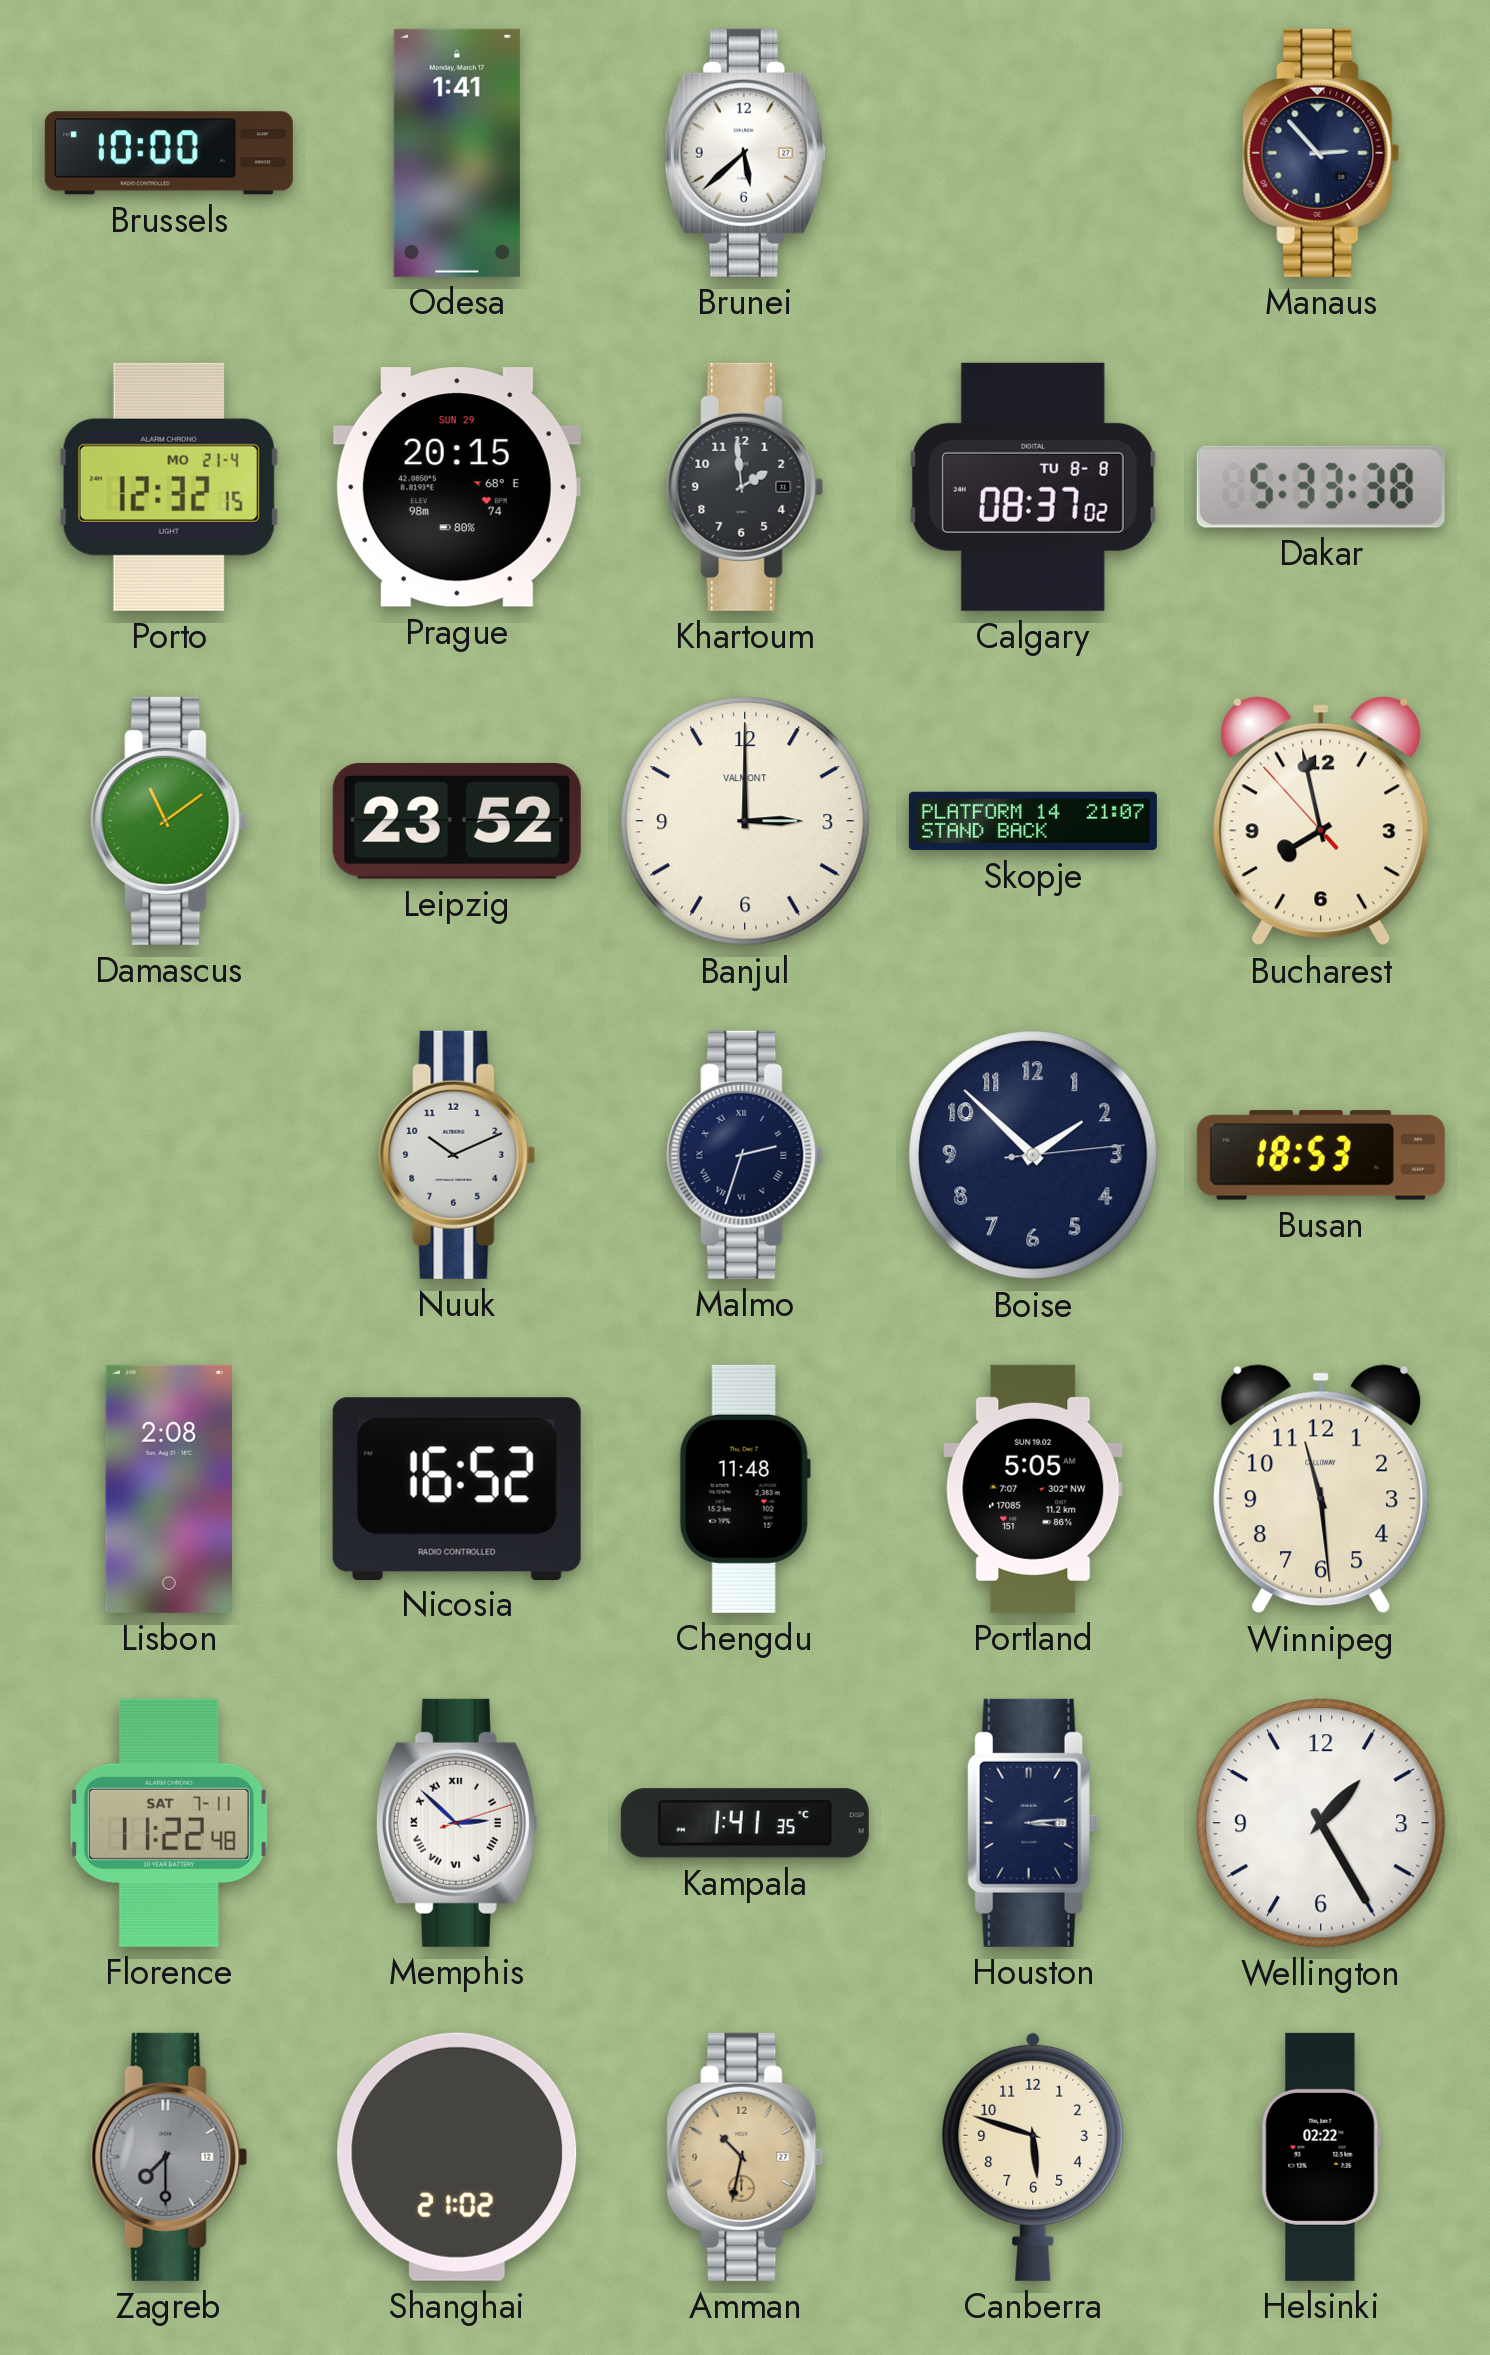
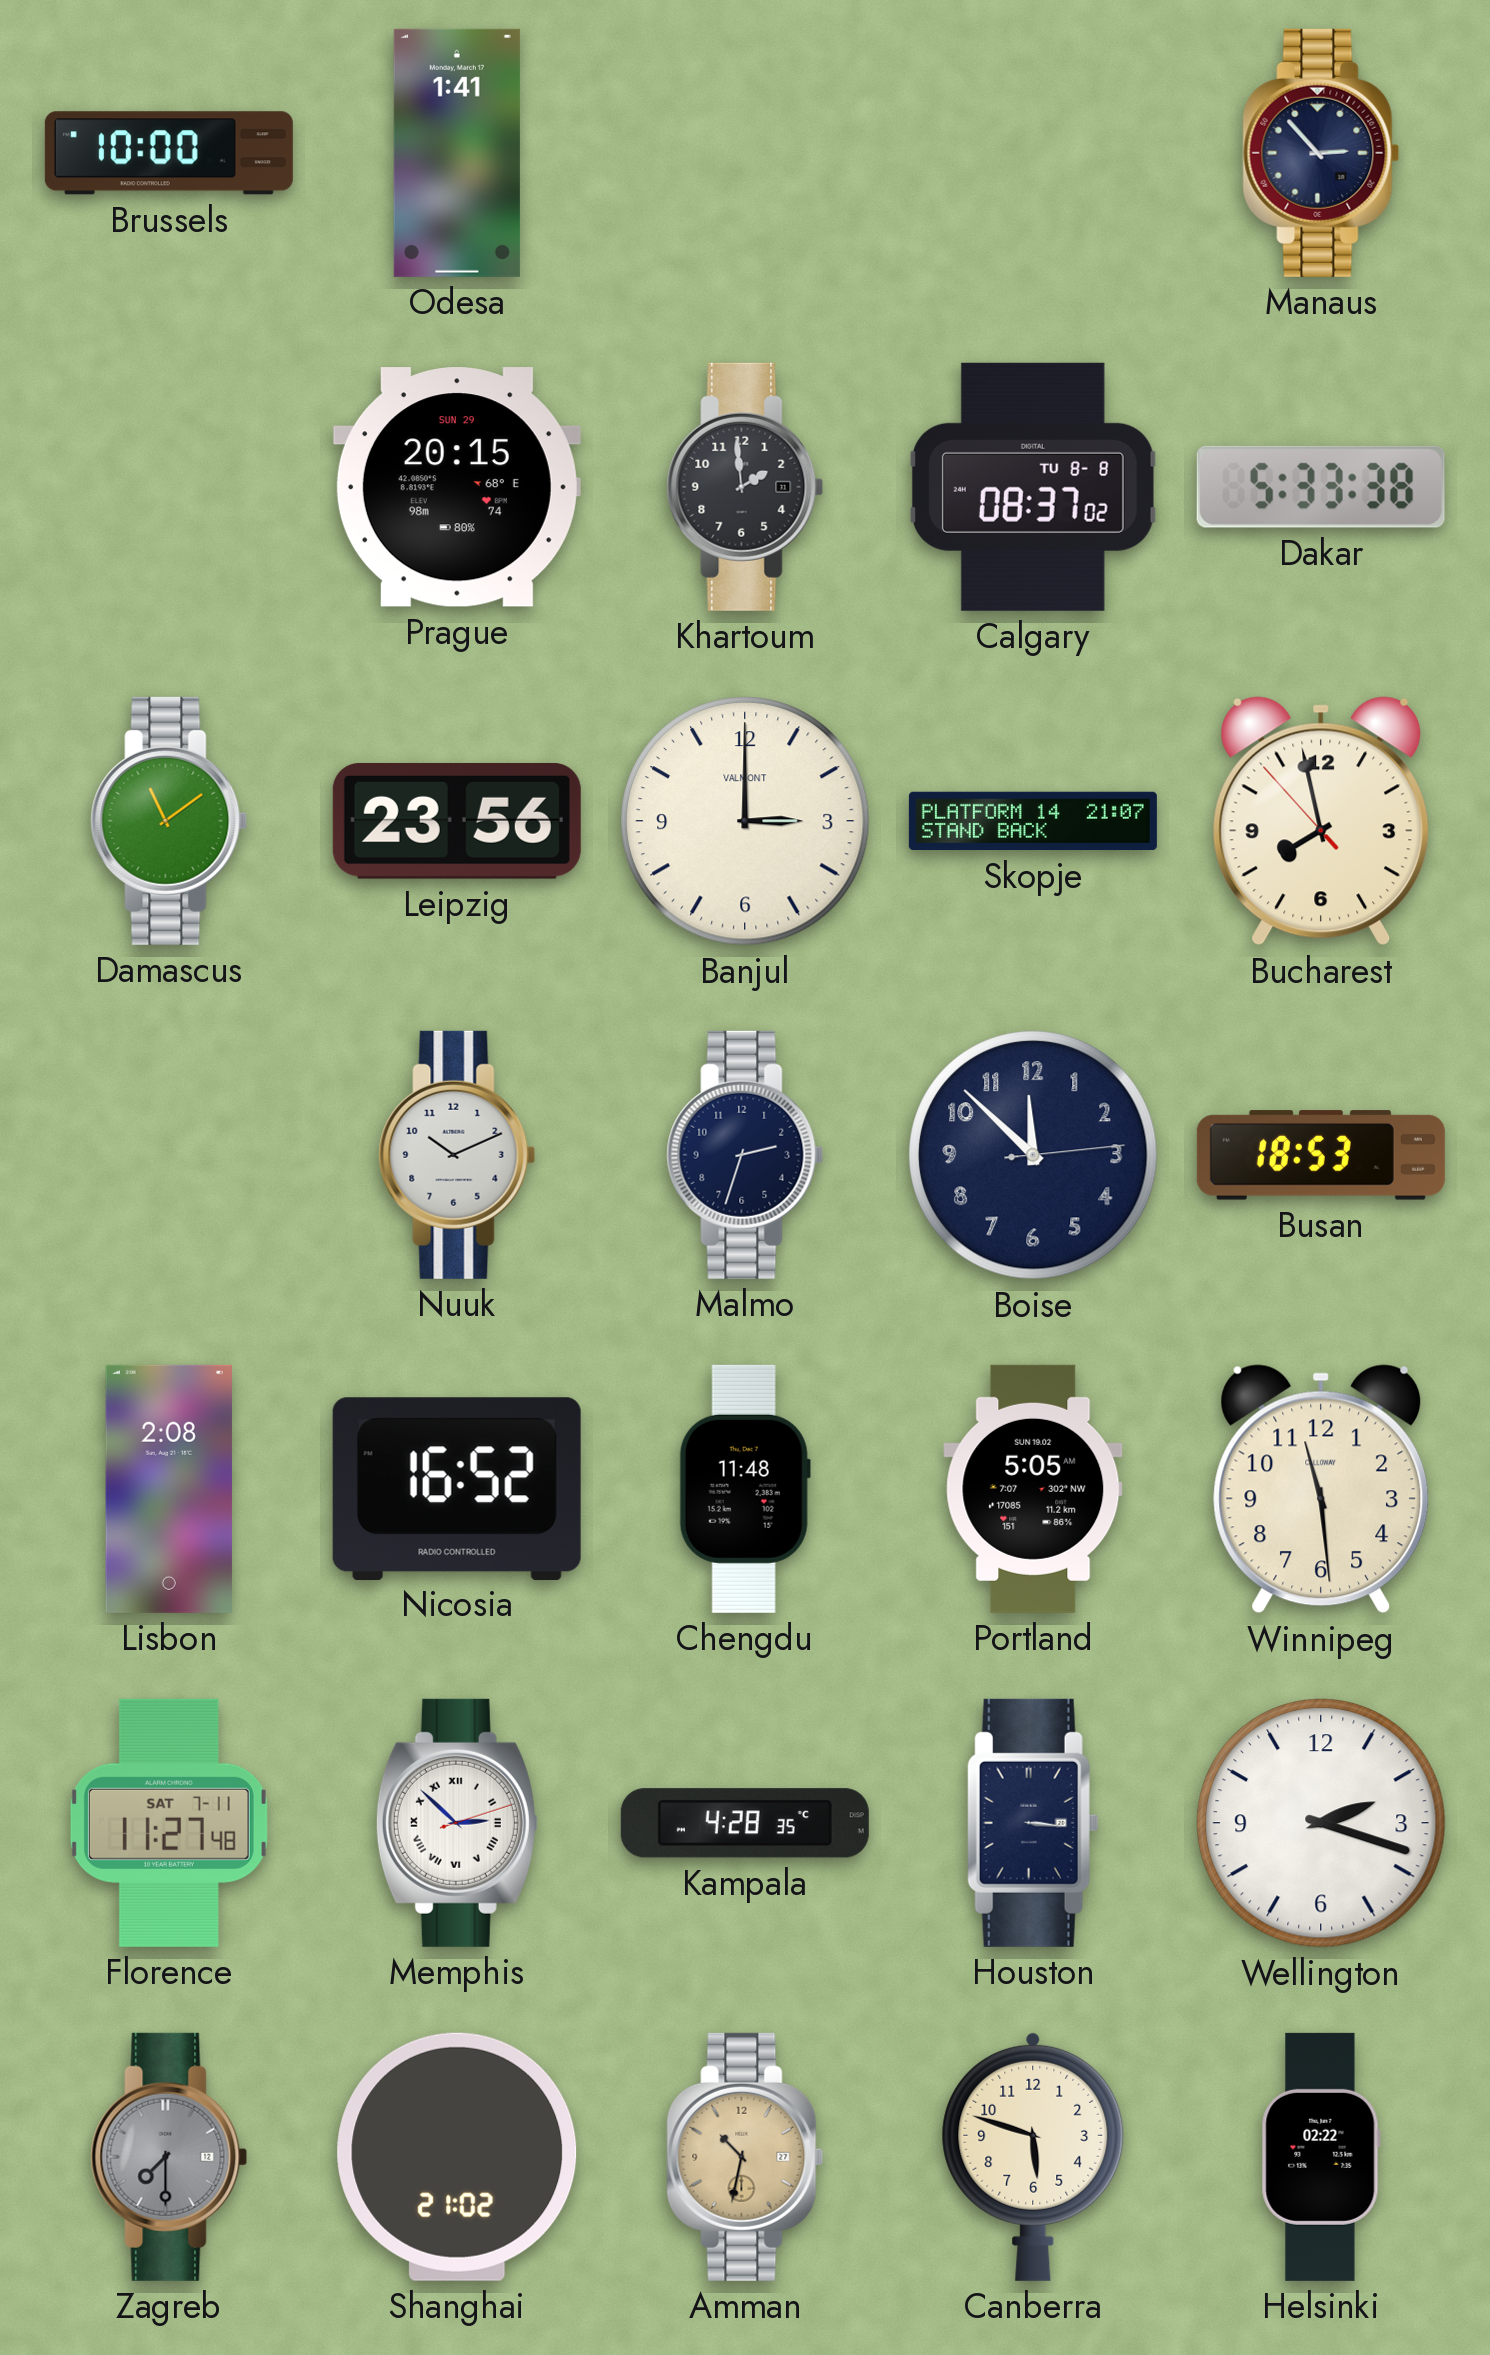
Brunei: 5:38 -> none
Porto: 12:32 -> none
Leipzig: 23:52 -> 23:56
Malmo numerals: Roman -> Arabic
Boise: 1:52 -> 11:52
Florence: 11:22 -> 11:27
Kampala: 1:41 -> 4:28
Houston: 3:14 -> 3:16
Wellington: 1:25 -> 2:18
